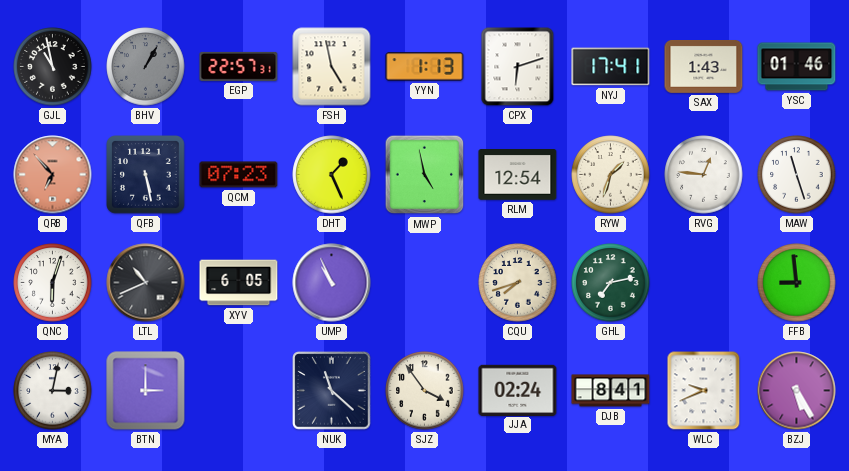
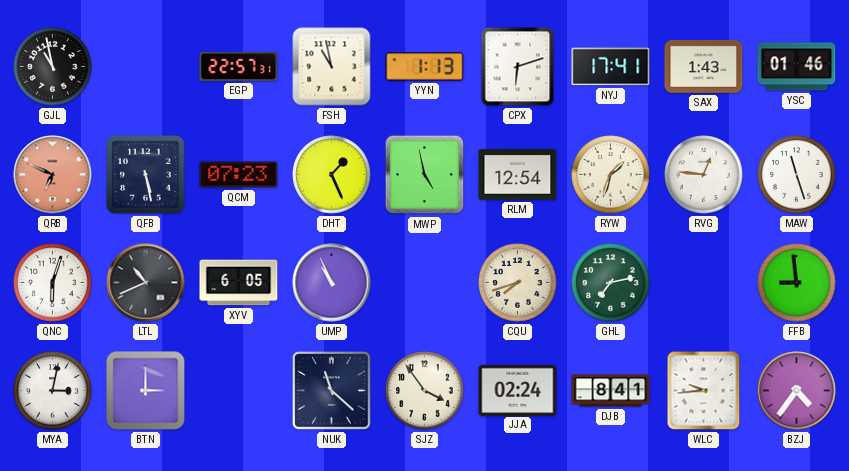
BHV: 1:05 -> none
FSH: 4:58 -> 10:58
QRB: 6:53 -> 6:49
WLC: 9:41 -> 9:44
BZJ: 5:25 -> 4:36
